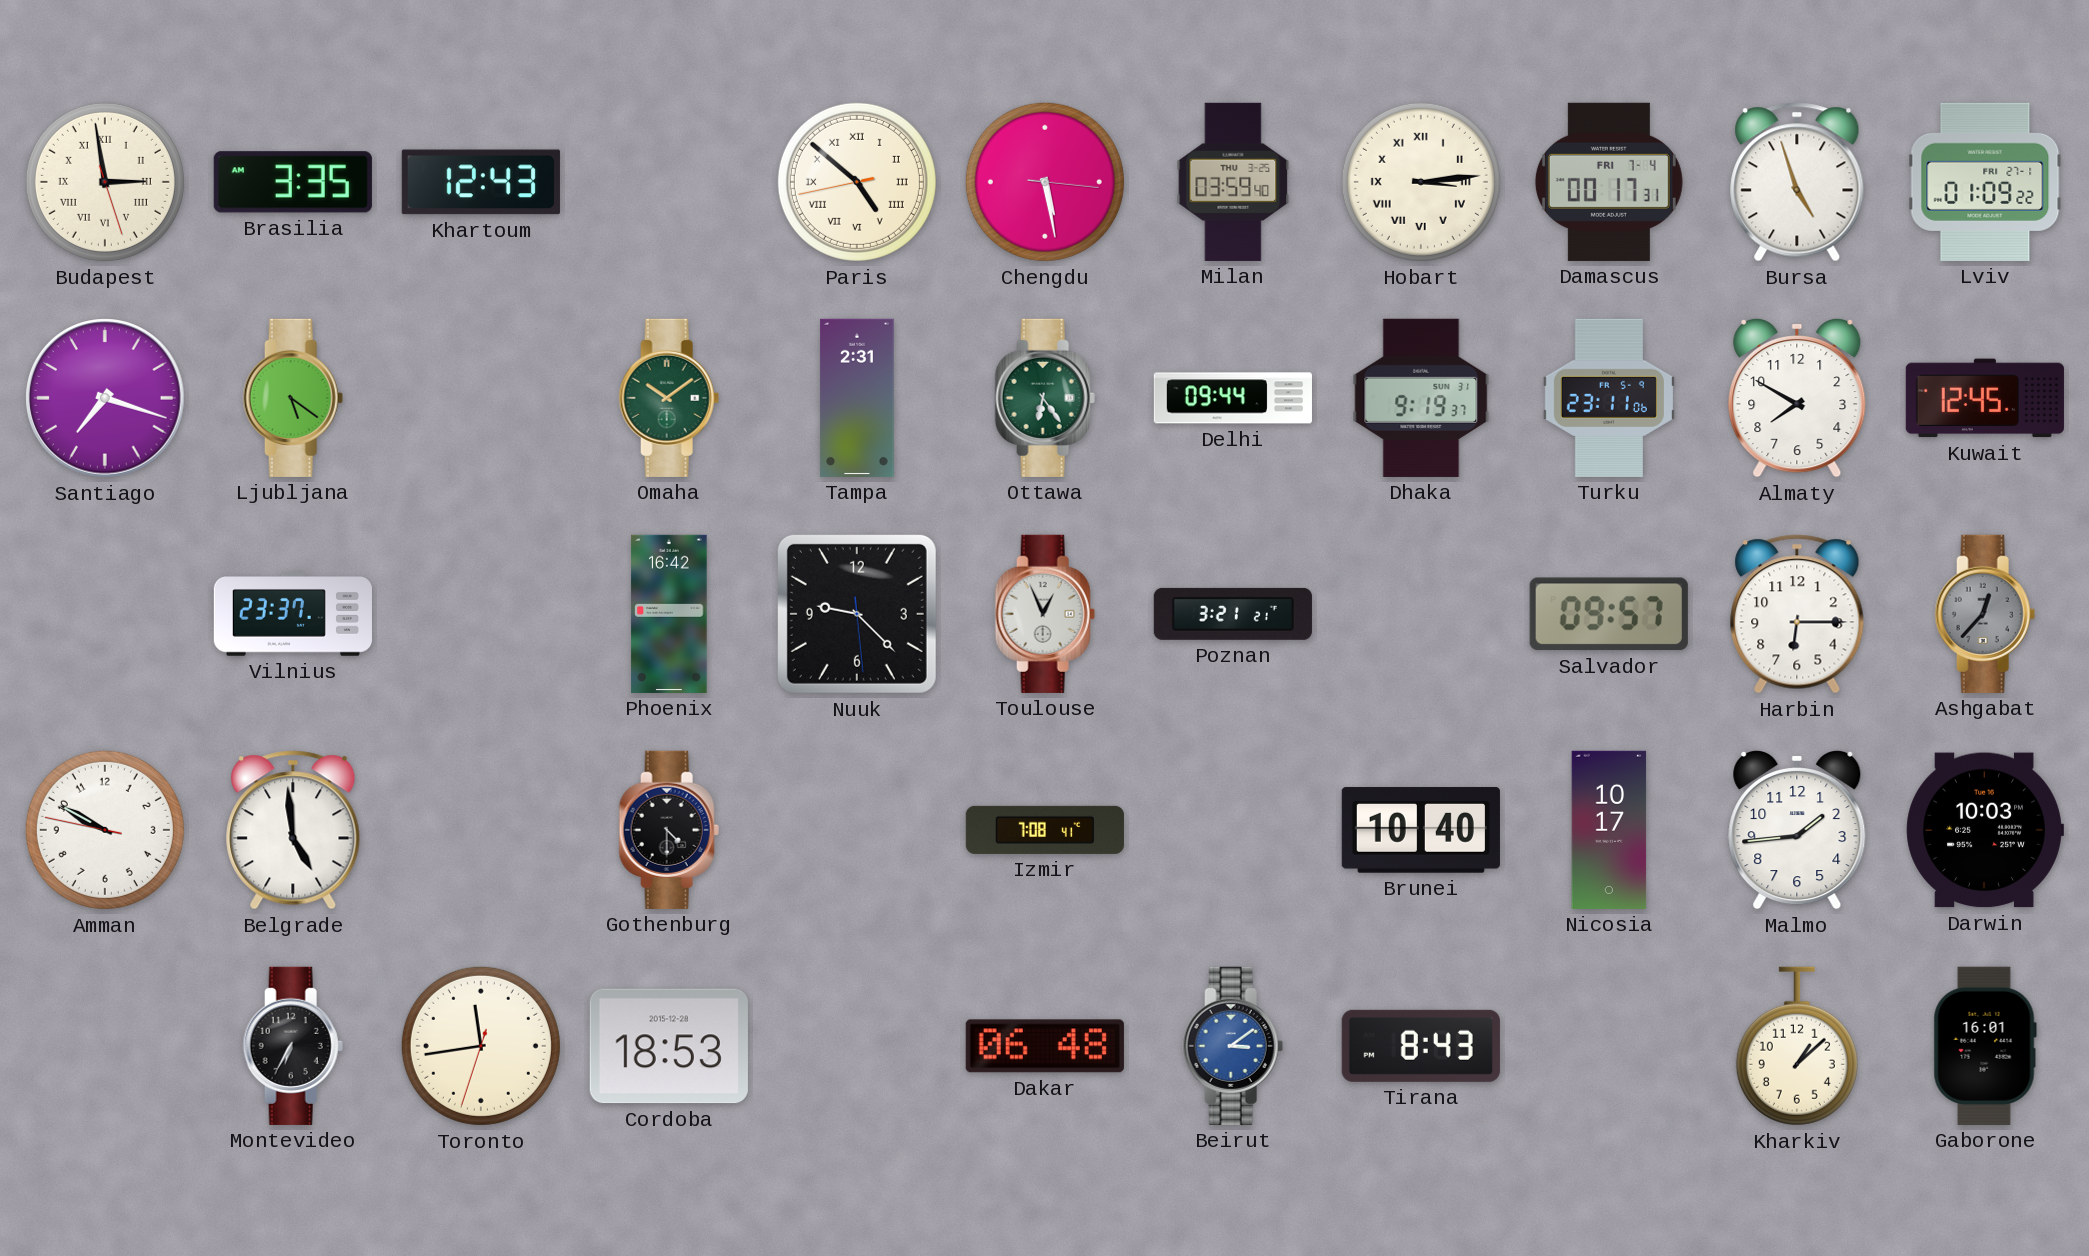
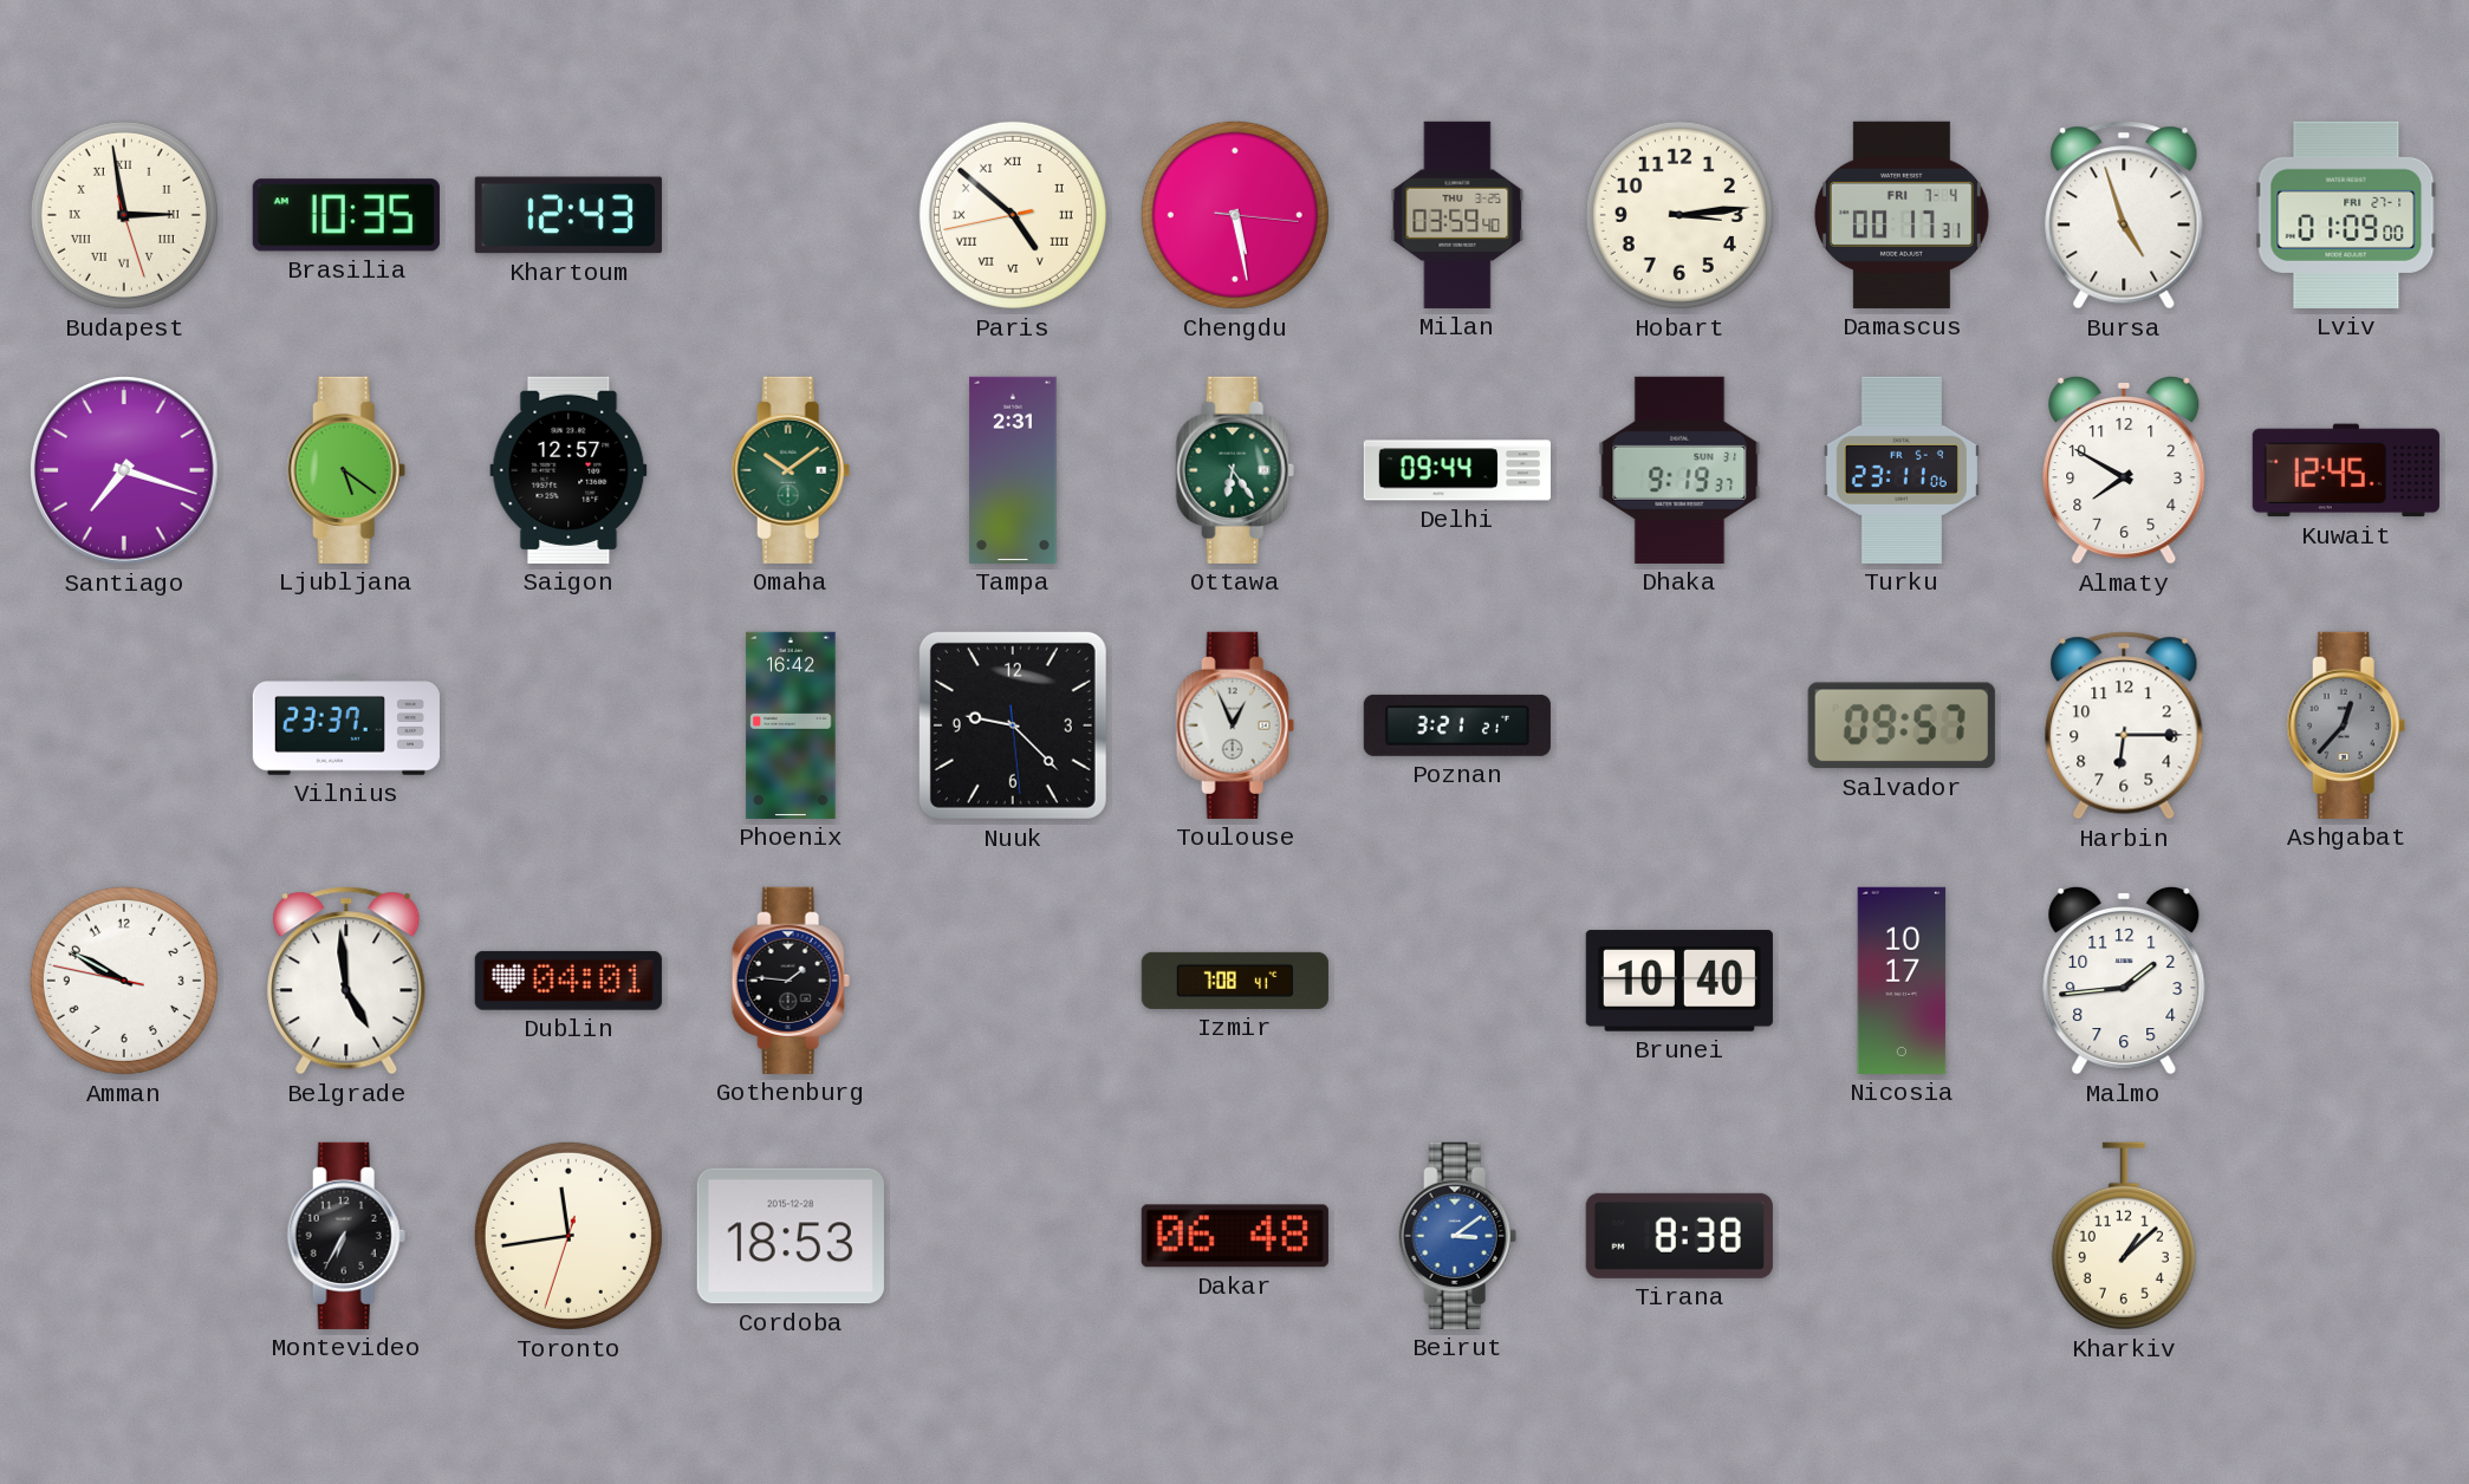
Brasilia: 3:35 -> 10:35
Hobart numerals: Roman -> Arabic
Lviv: 01:09:22 -> 01:09:00
Saigon: none -> 12:57
Dublin: none -> 04:01
Gothenburg: 4:30 -> 1:46
Darwin: 10:03 -> none
Tirana: 8:43 -> 8:38
Gaborone: 16:01 -> none
